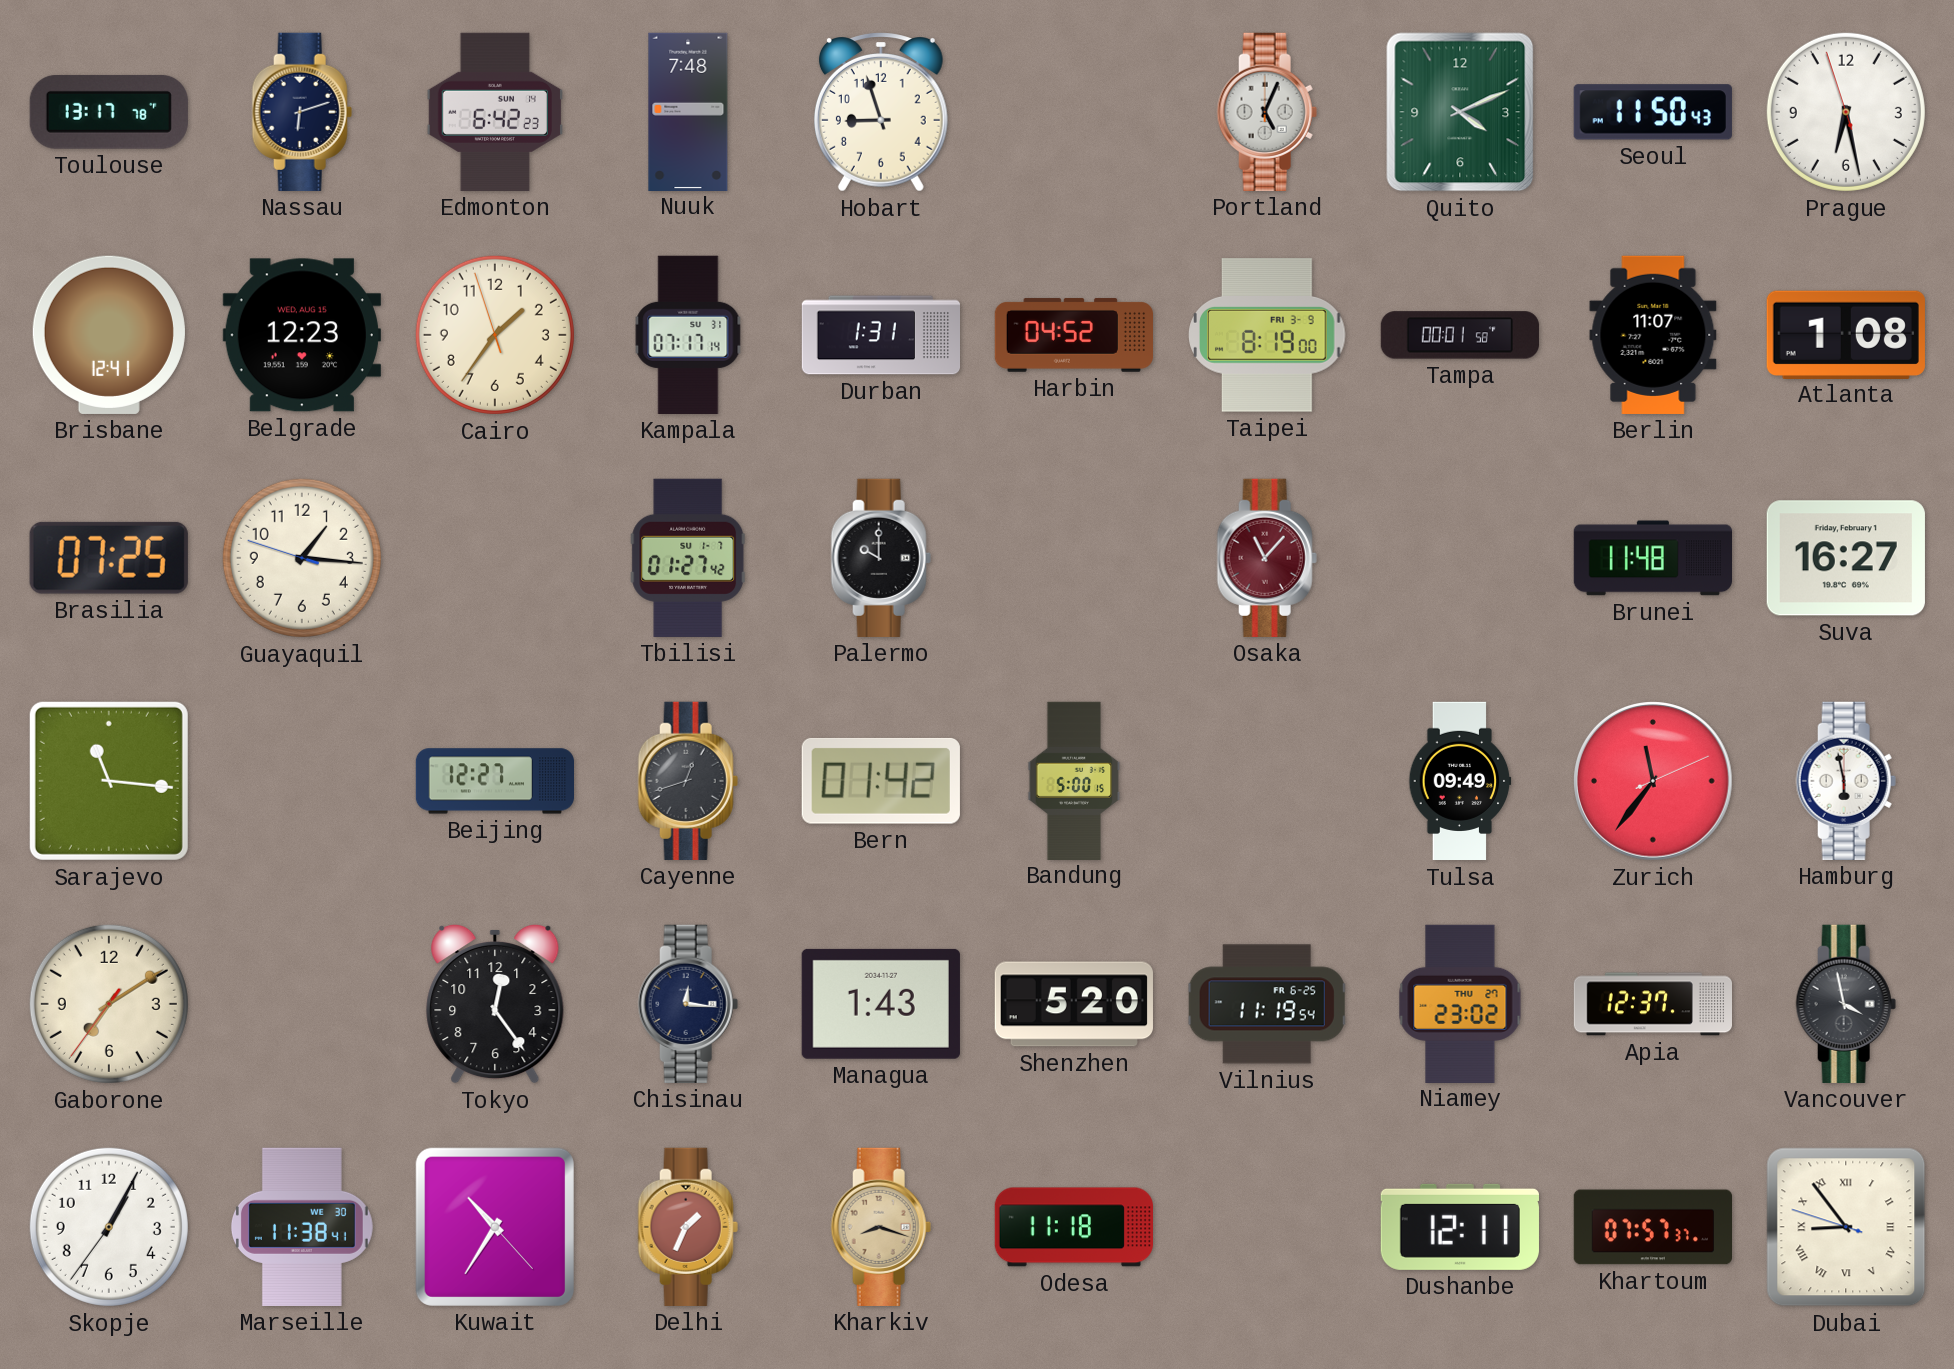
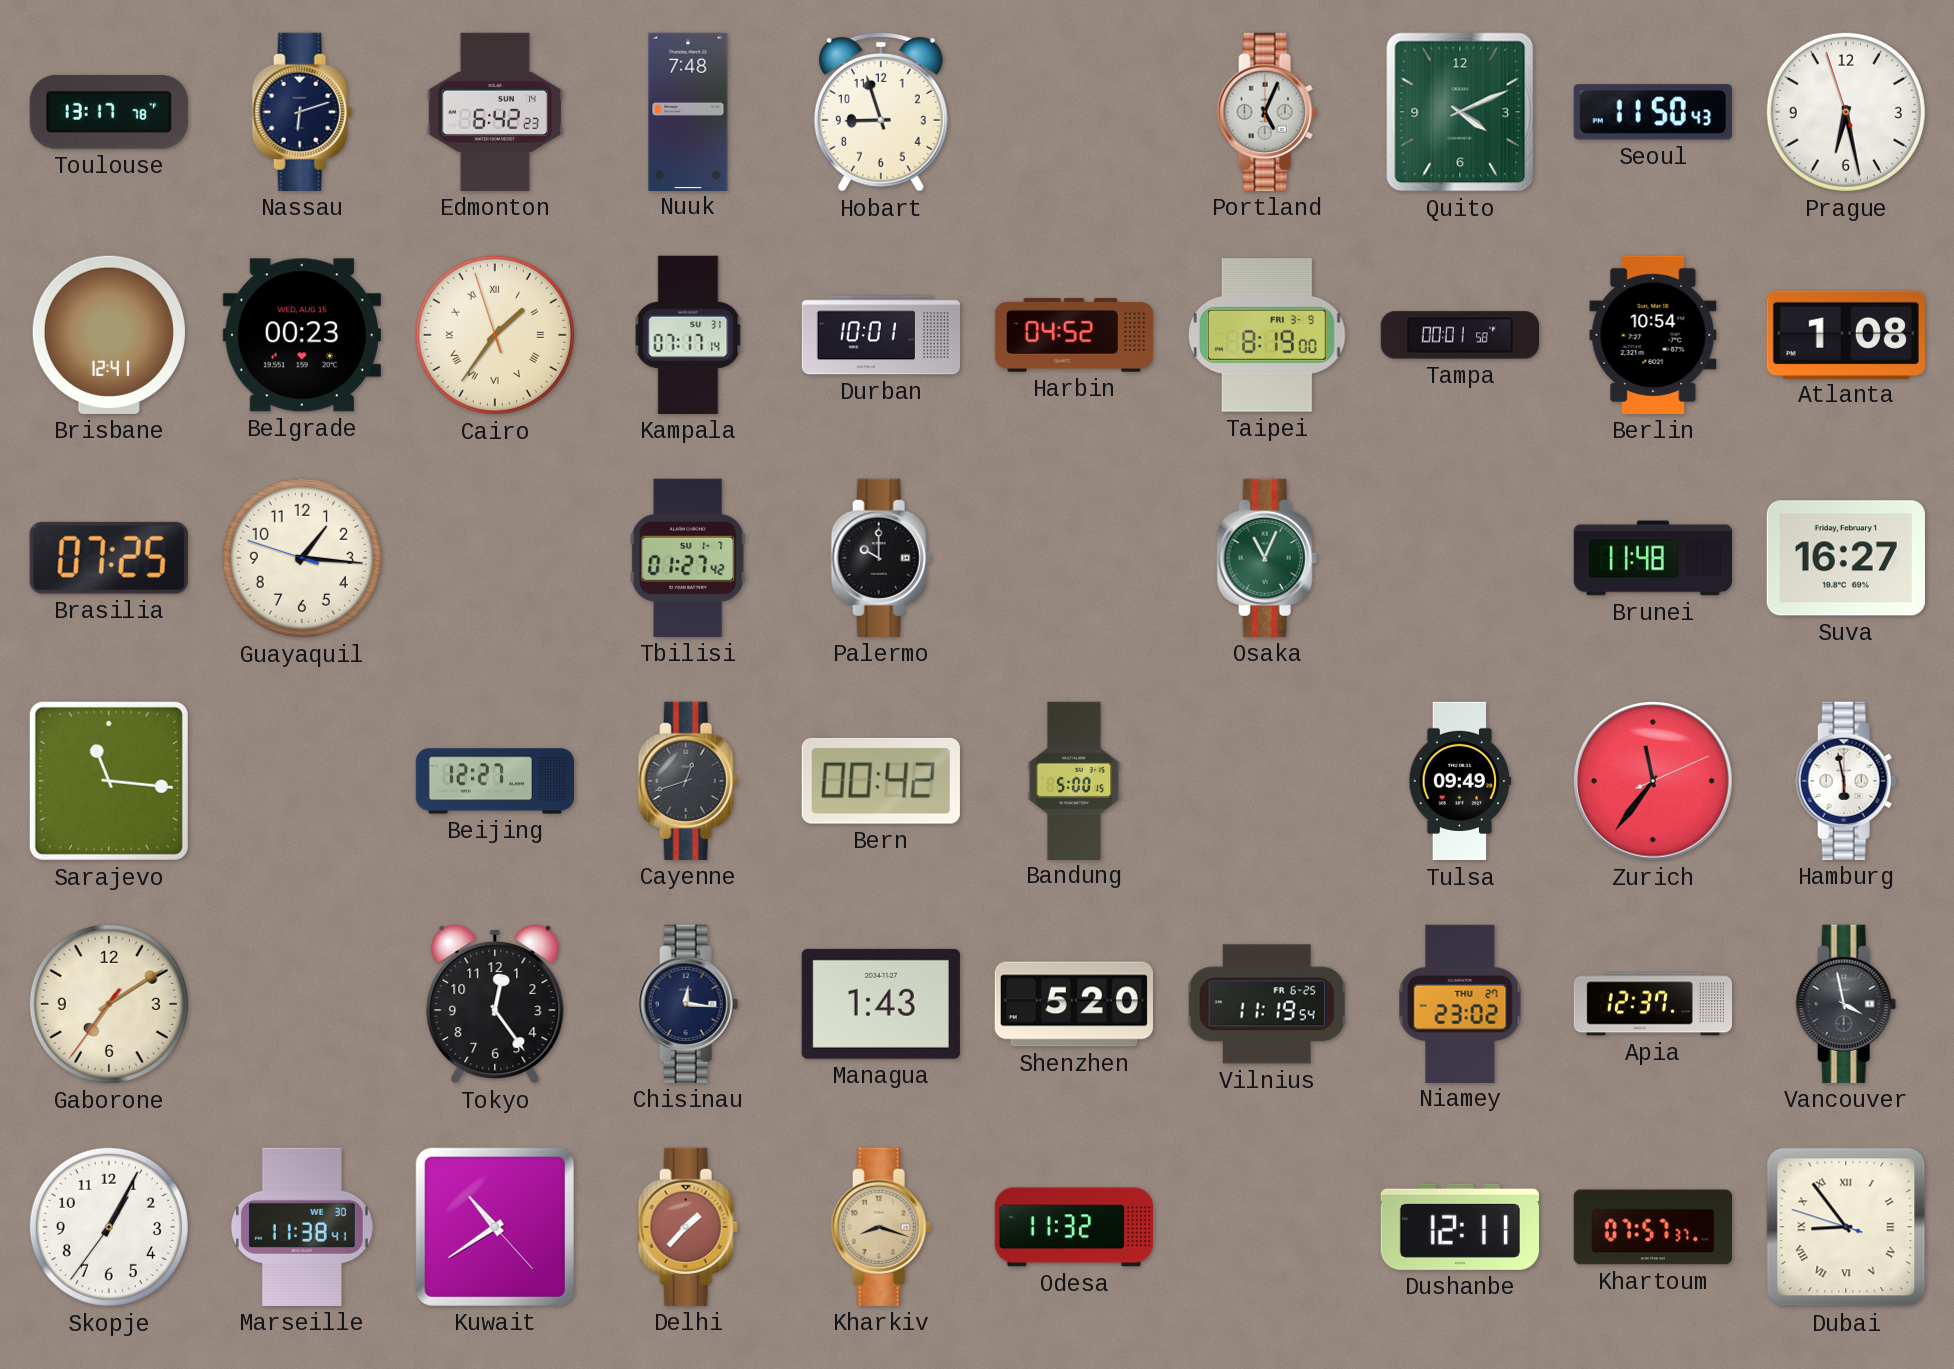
Belgrade: 12:23 -> 00:23
Cairo numerals: Arabic -> Roman
Durban: 1:31 -> 10:01
Berlin: 11:07 -> 10:54
Osaka: 11:07 -> 11:04
Osaka dial: burgundy -> green
Bern: 01:42 -> 00:42
Kuwait: 10:35 -> 10:39
Delhi: 1:34 -> 1:37
Odesa: 11:18 -> 11:32
